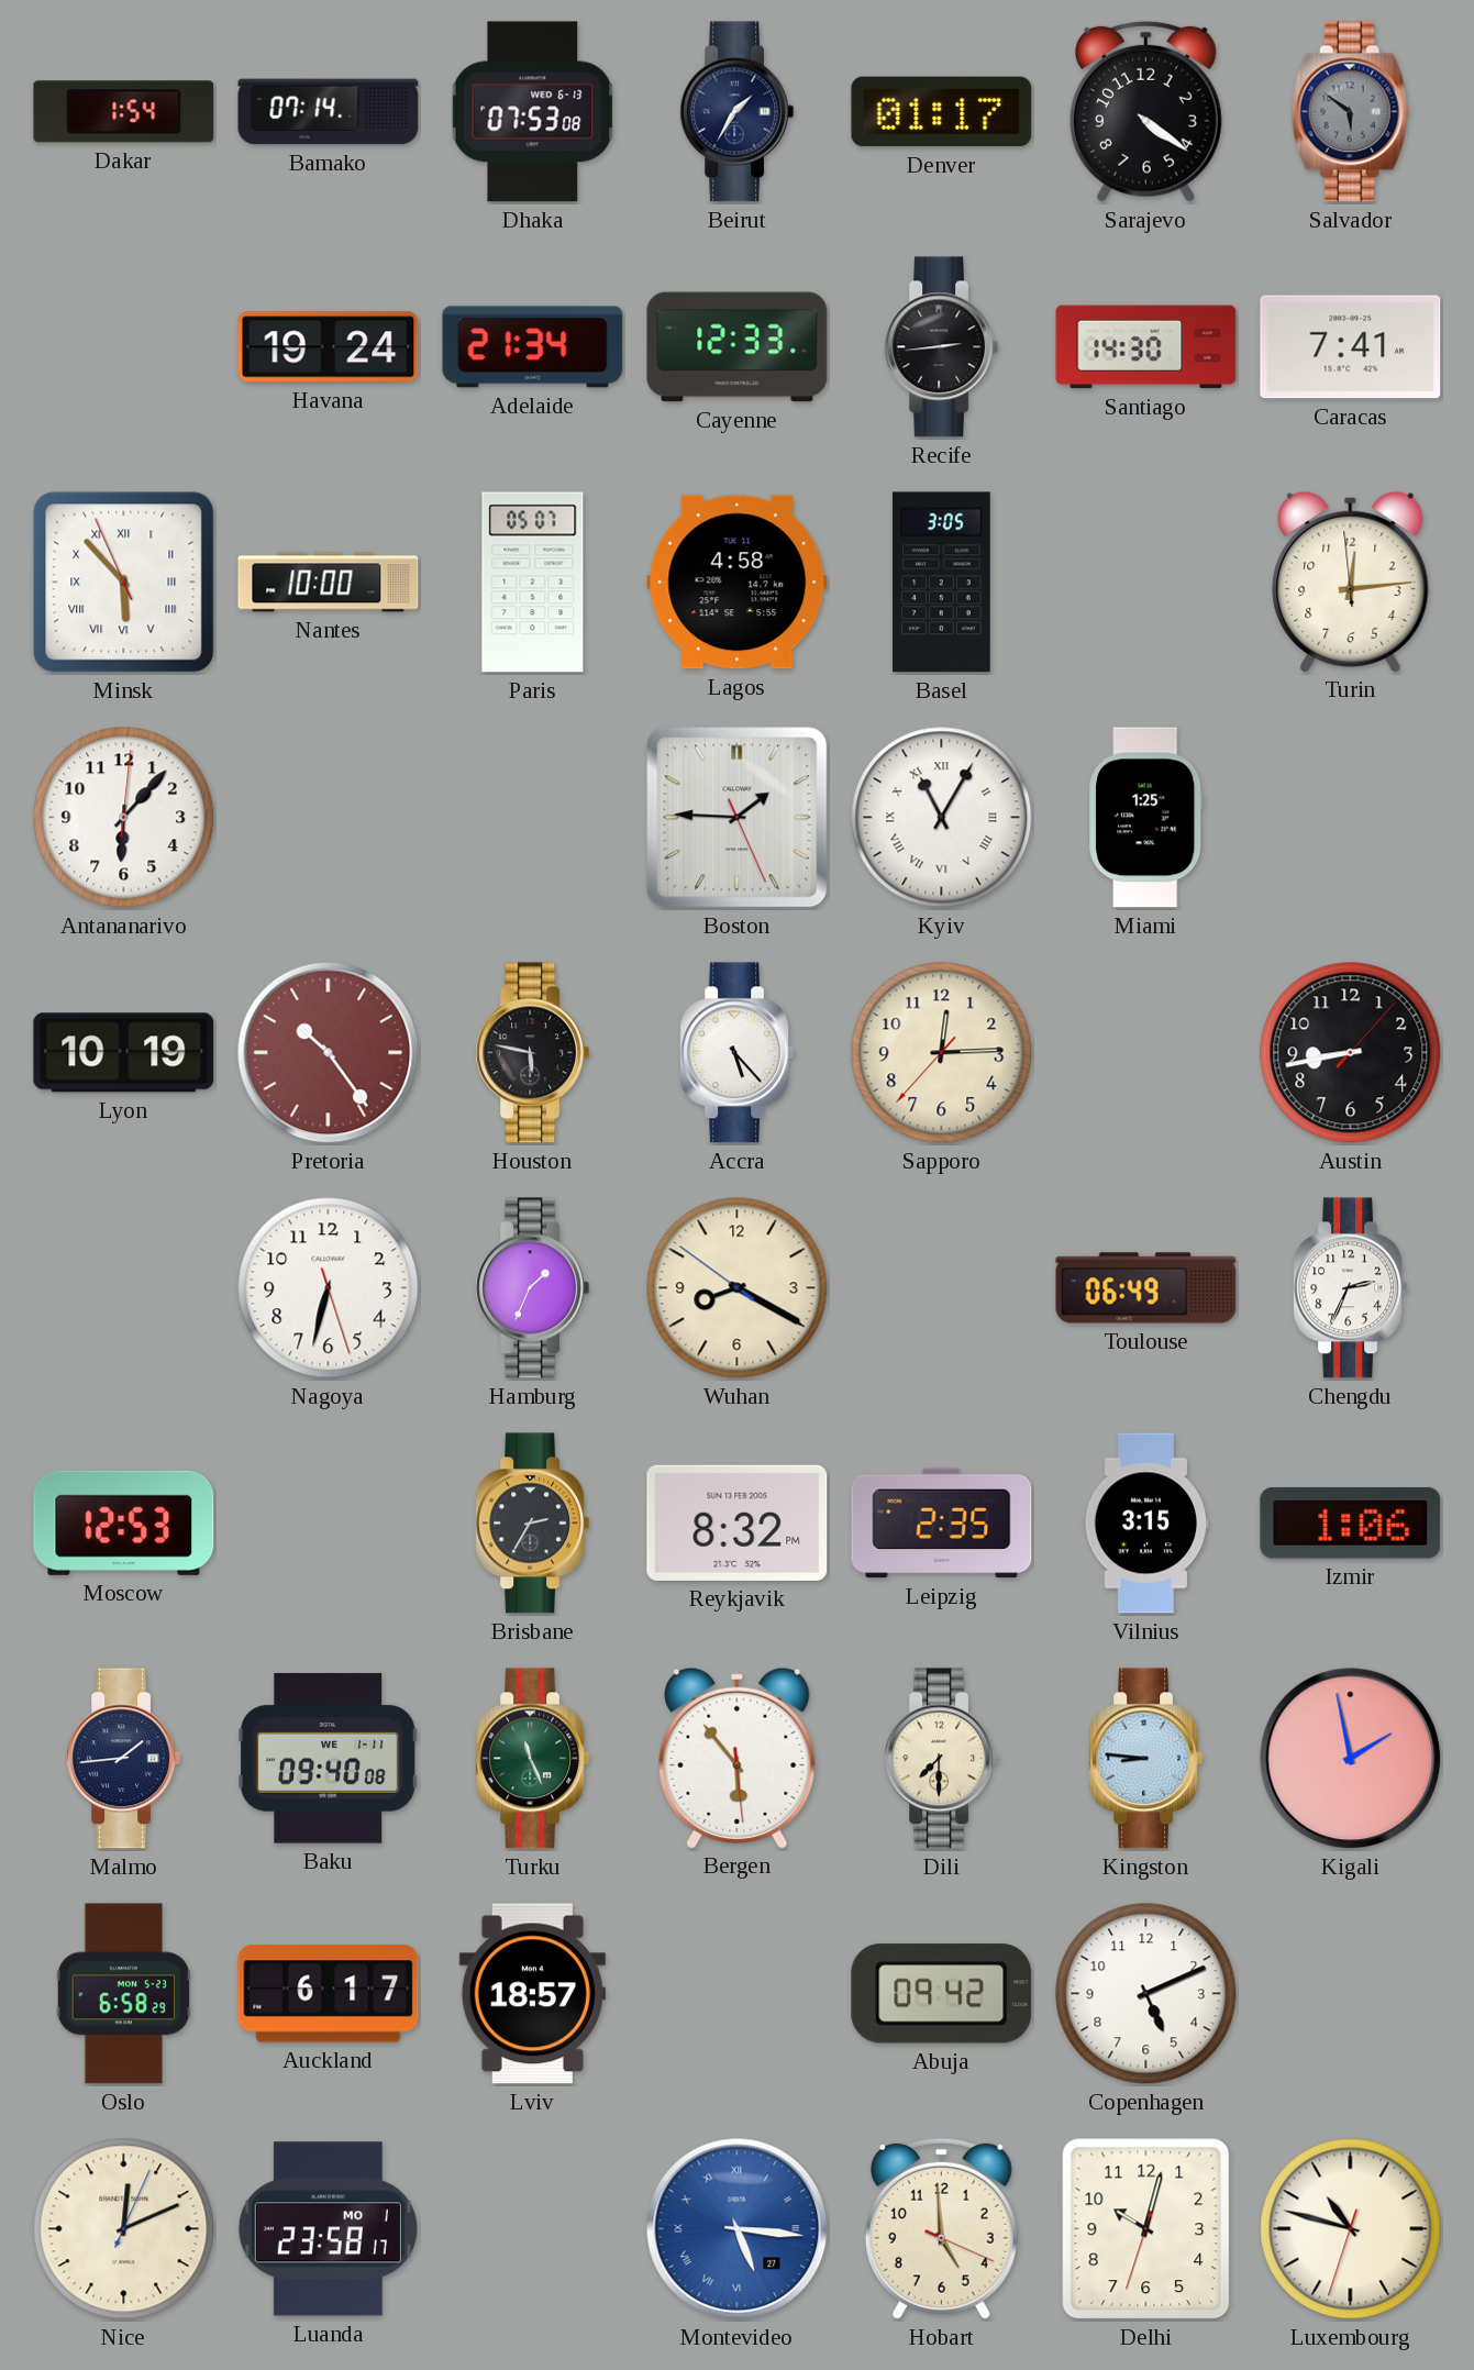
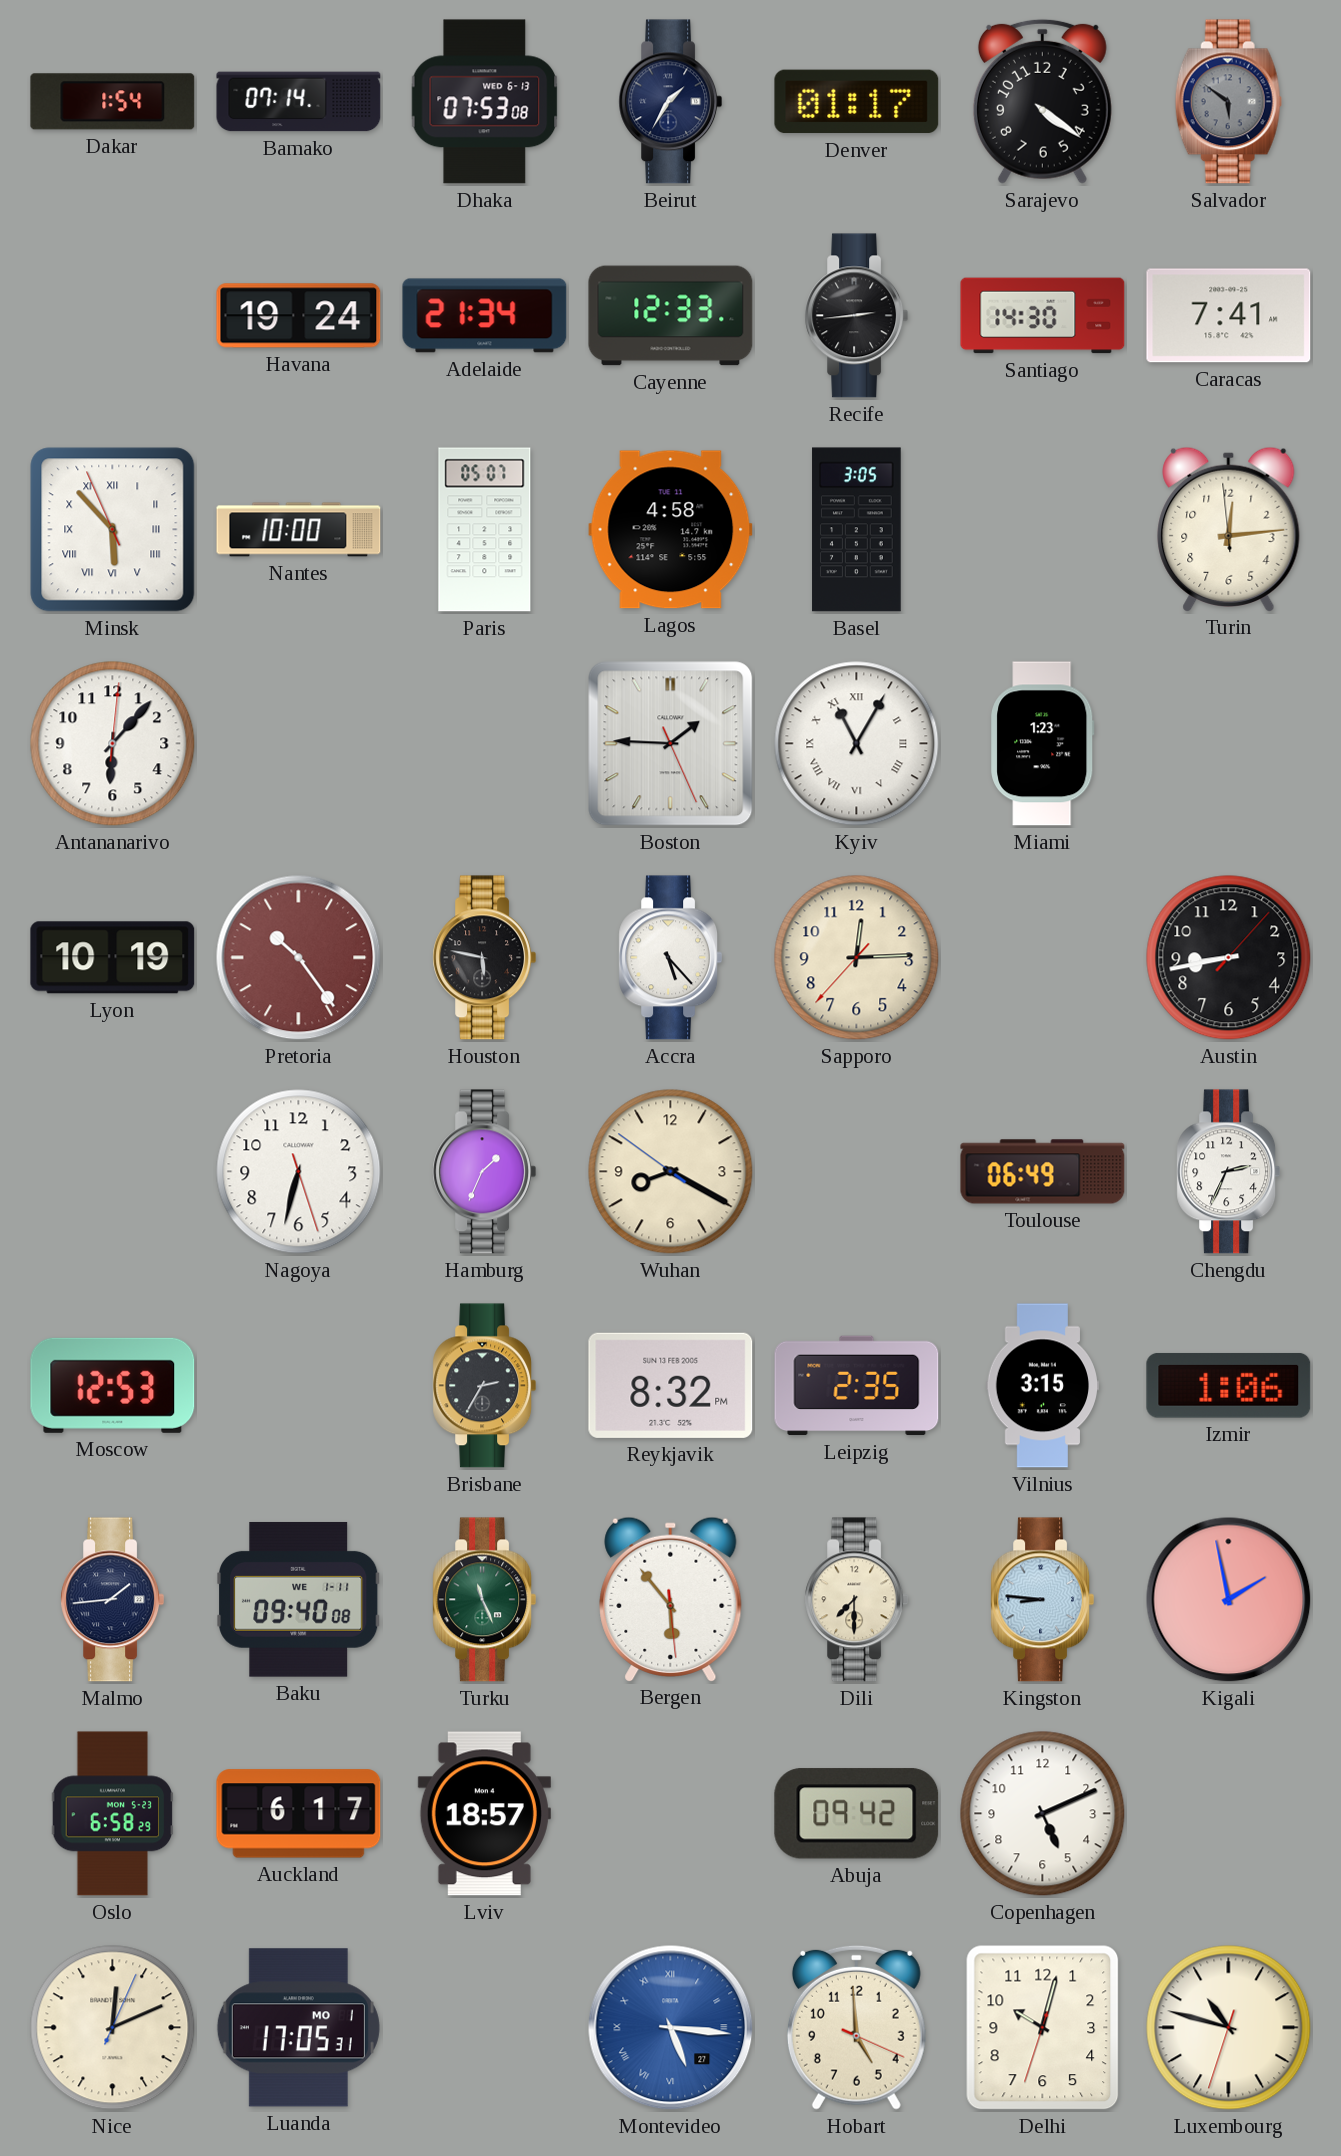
Miami: 1:25 -> 1:23
Luanda: 23:58 -> 17:05
